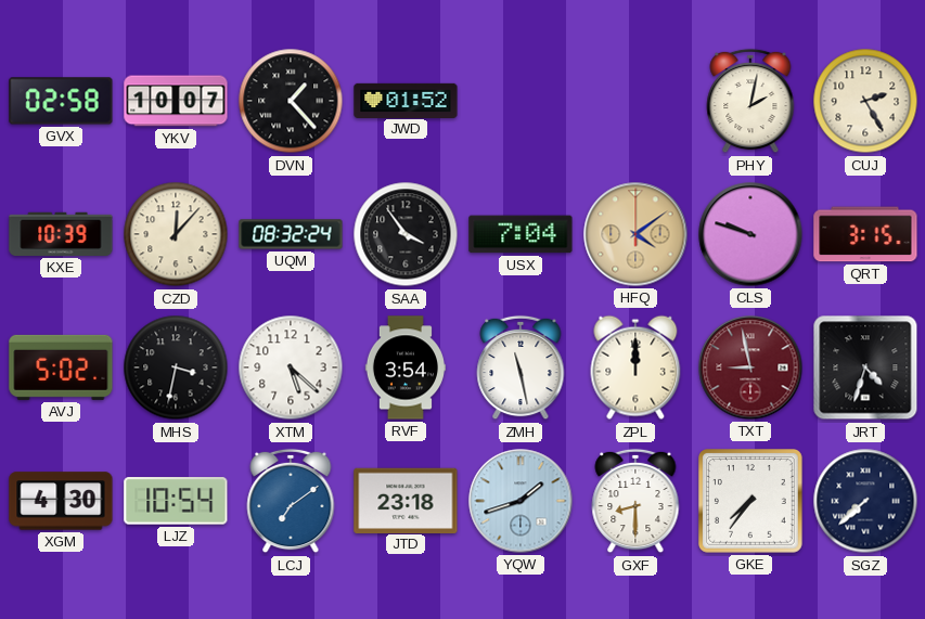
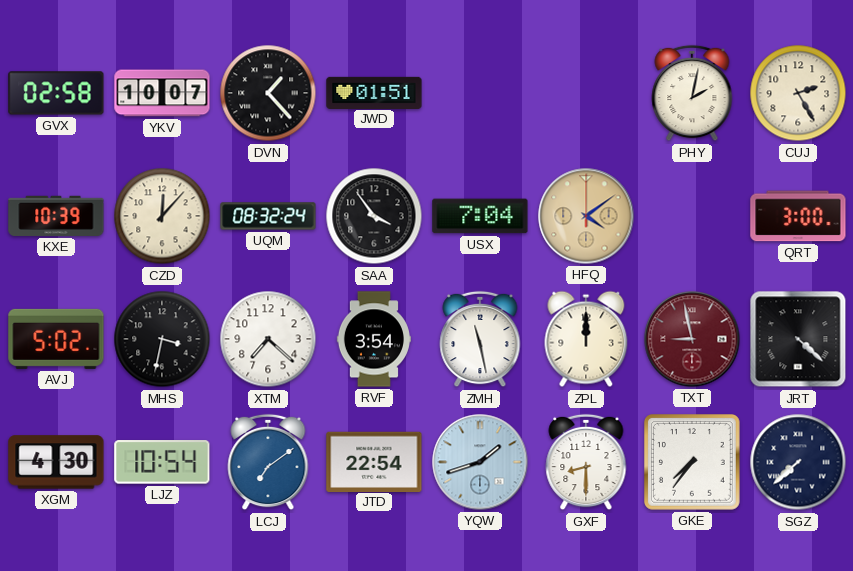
JWD: 01:52 -> 01:51
CLS: 9:48 -> none
QRT: 3:15 -> 3:00
XTM: 5:22 -> 7:22
JRT: 4:33 -> 4:22
JTD: 23:18 -> 22:54
